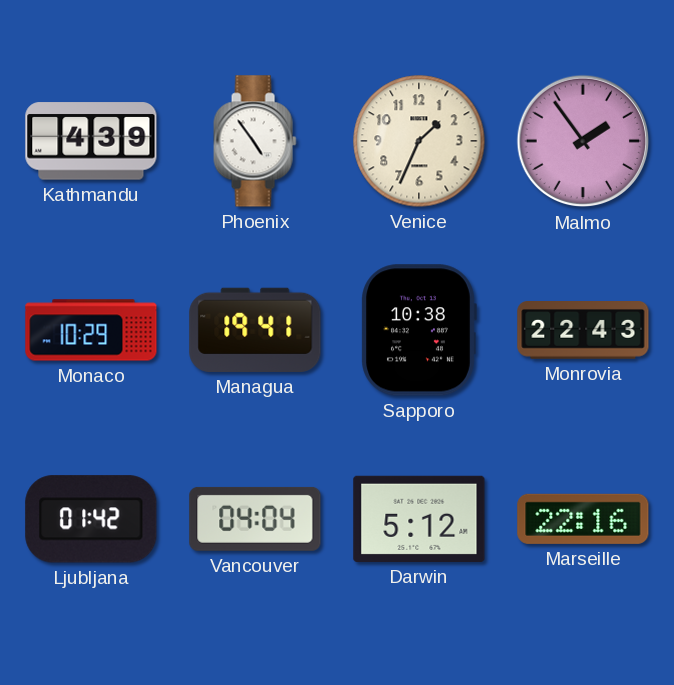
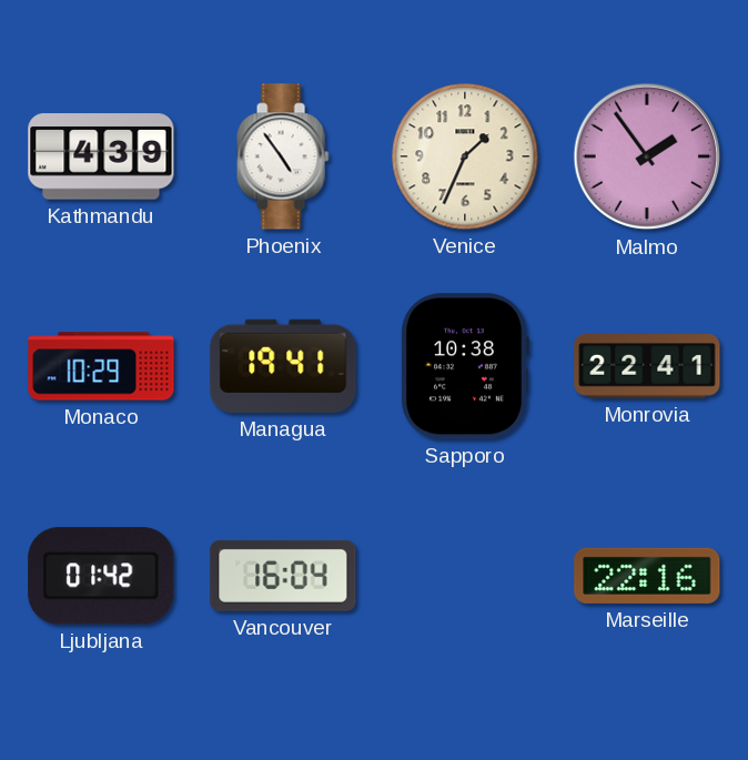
Monrovia: 22:43 -> 22:41
Vancouver: 04:04 -> 16:04
Darwin: 5:12 -> none
